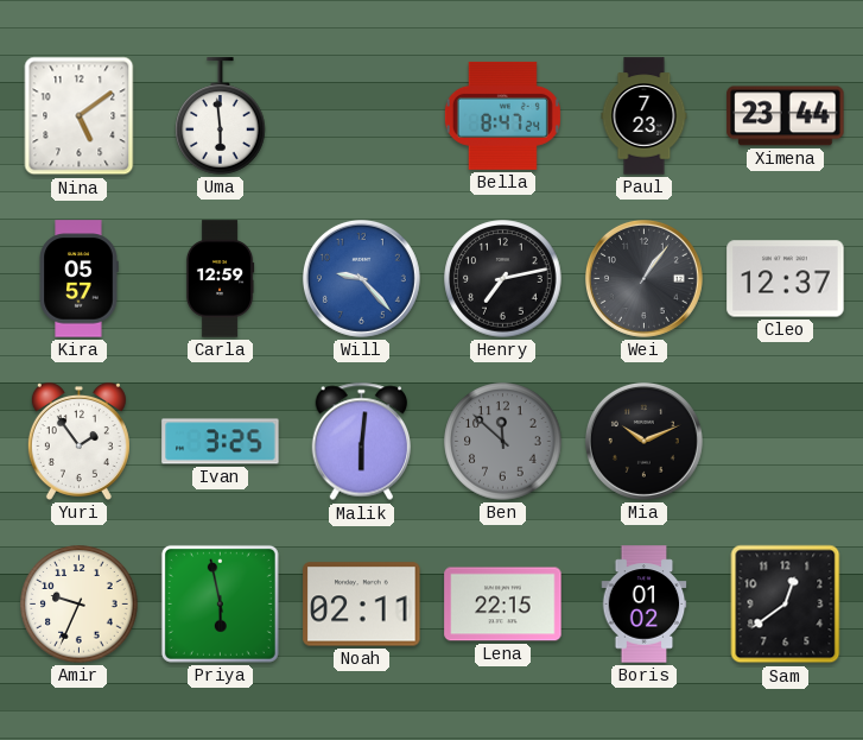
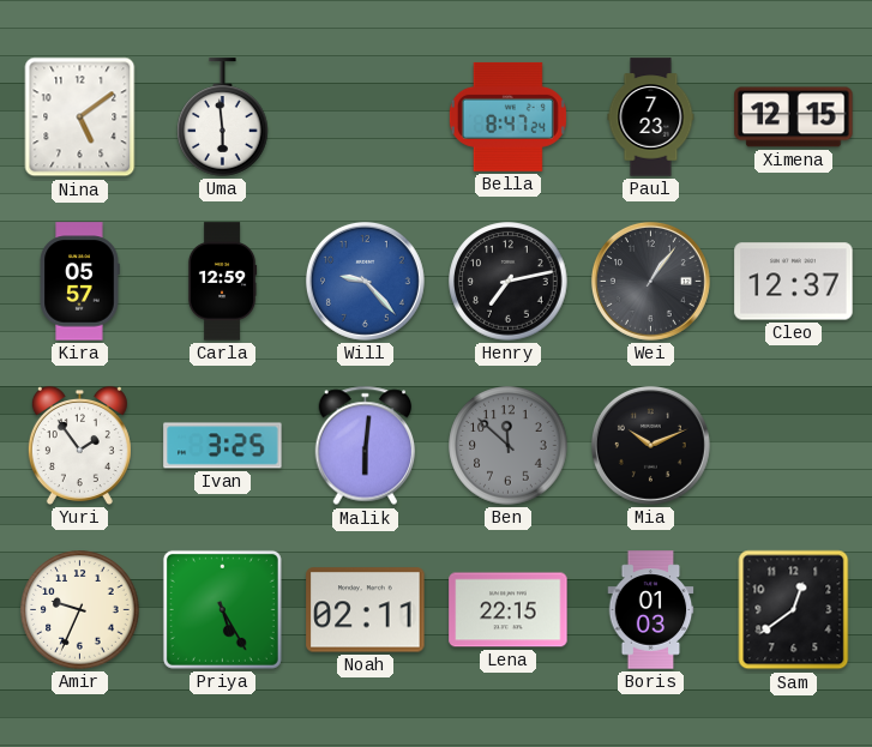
Ximena: 23:44 -> 12:15
Priya: 5:58 -> 5:25
Boris: 01:02 -> 01:03
